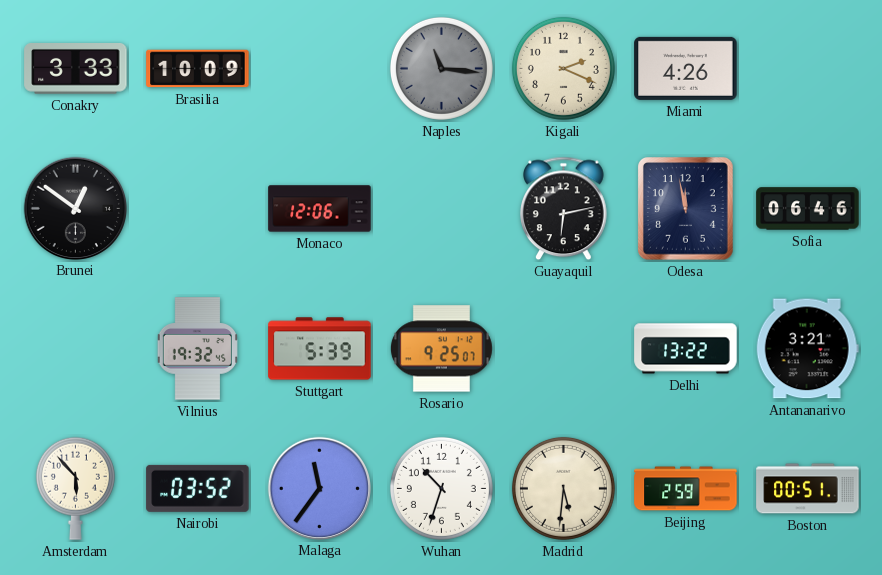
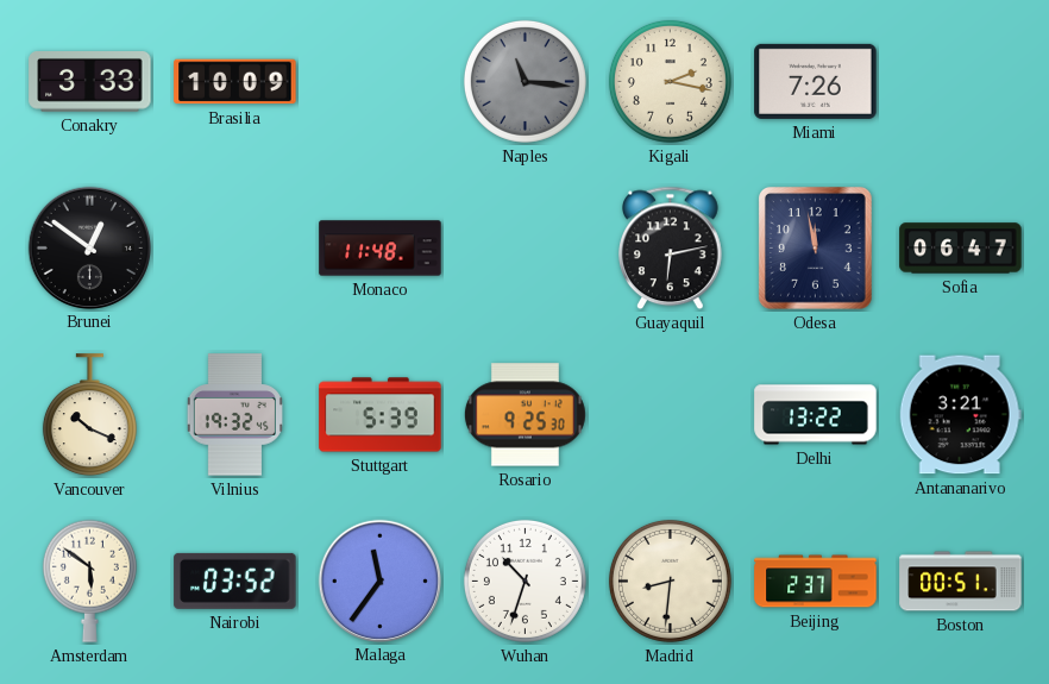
Kigali: 2:19 -> 2:17
Miami: 4:26 -> 7:26
Monaco: 12:06 -> 11:48
Sofia: 06:46 -> 06:47
Vancouver: none -> 10:19
Rosario: 9:25:07 -> 9:25:30
Amsterdam: 5:53 -> 5:51
Madrid: 5:31 -> 8:31
Beijing: 2:59 -> 2:37
